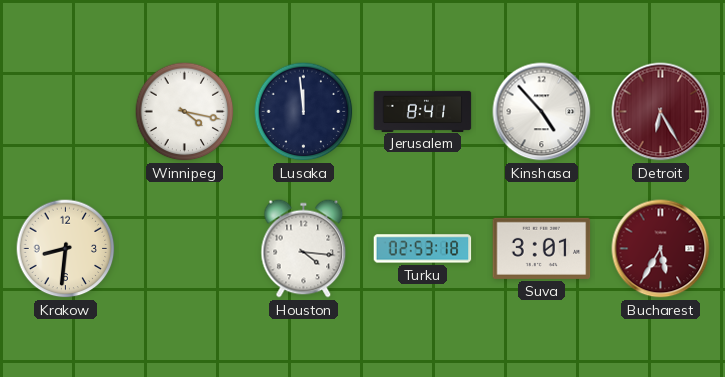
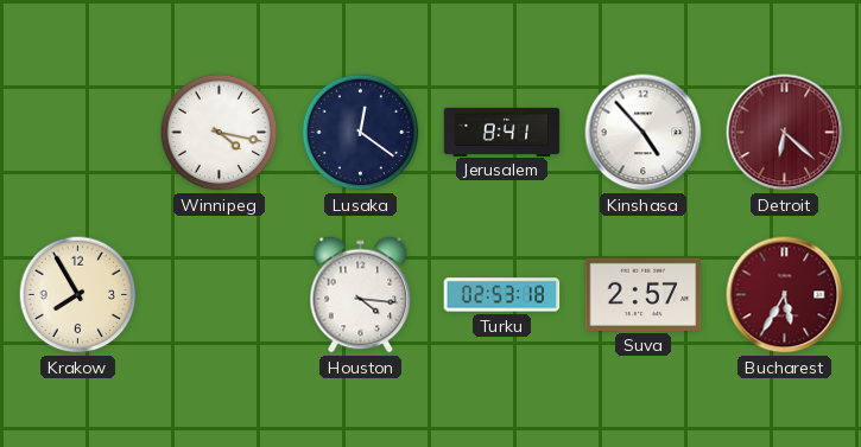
Lusaka: 11:59 -> 12:21
Detroit: 6:25 -> 6:22
Krakow: 8:31 -> 7:55
Suva: 3:01 -> 2:57
